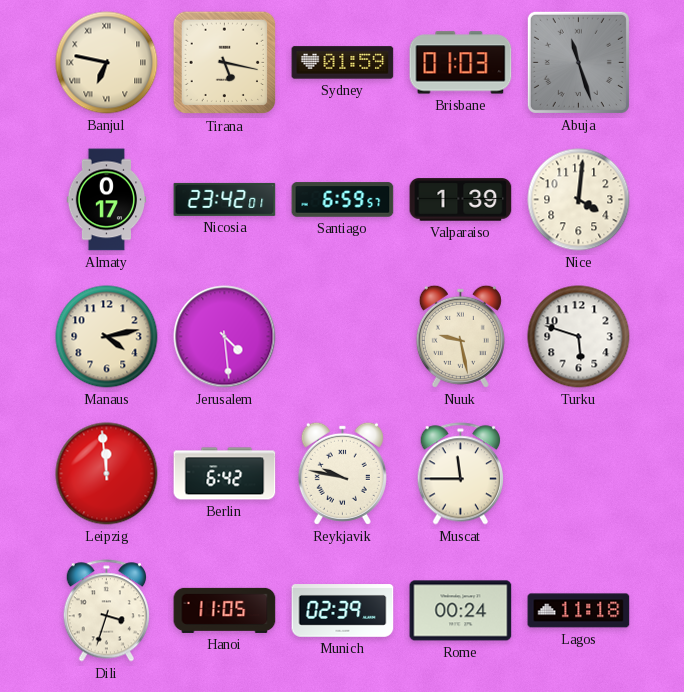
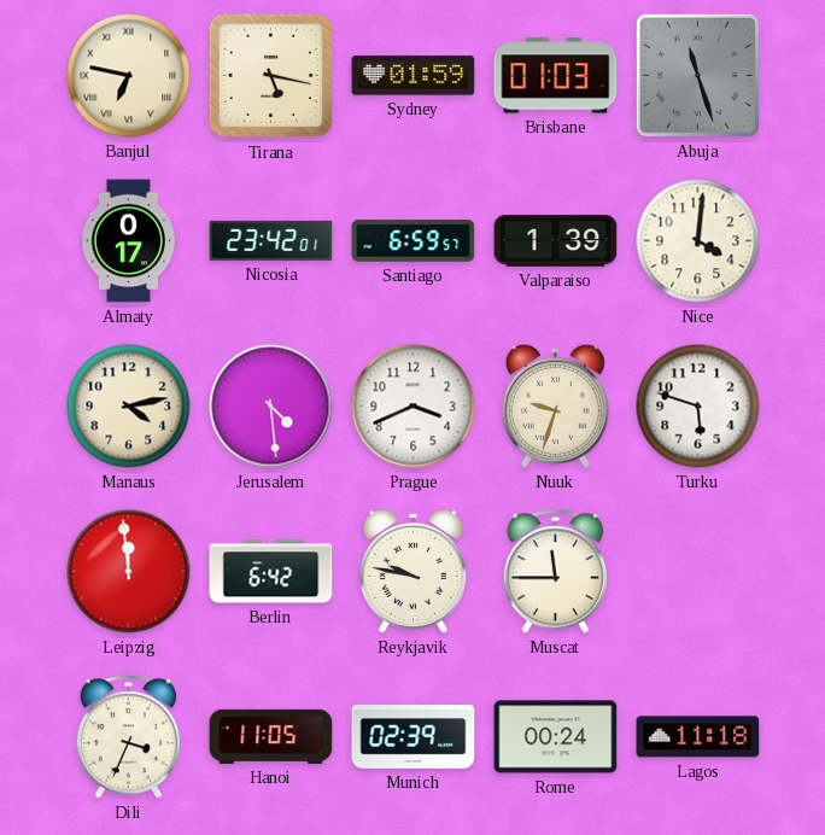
Prague: none -> 3:41
Nuuk: 9:28 -> 9:33
Dili: 3:33 -> 3:34
